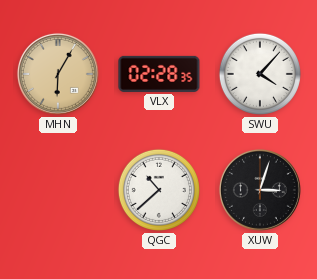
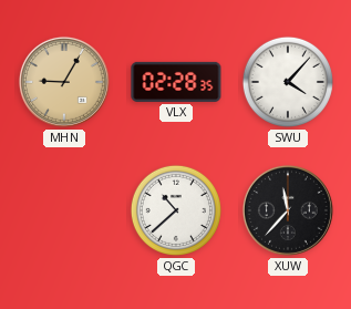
MHN: 6:05 -> 9:05
XUW: 3:03 -> 11:37
